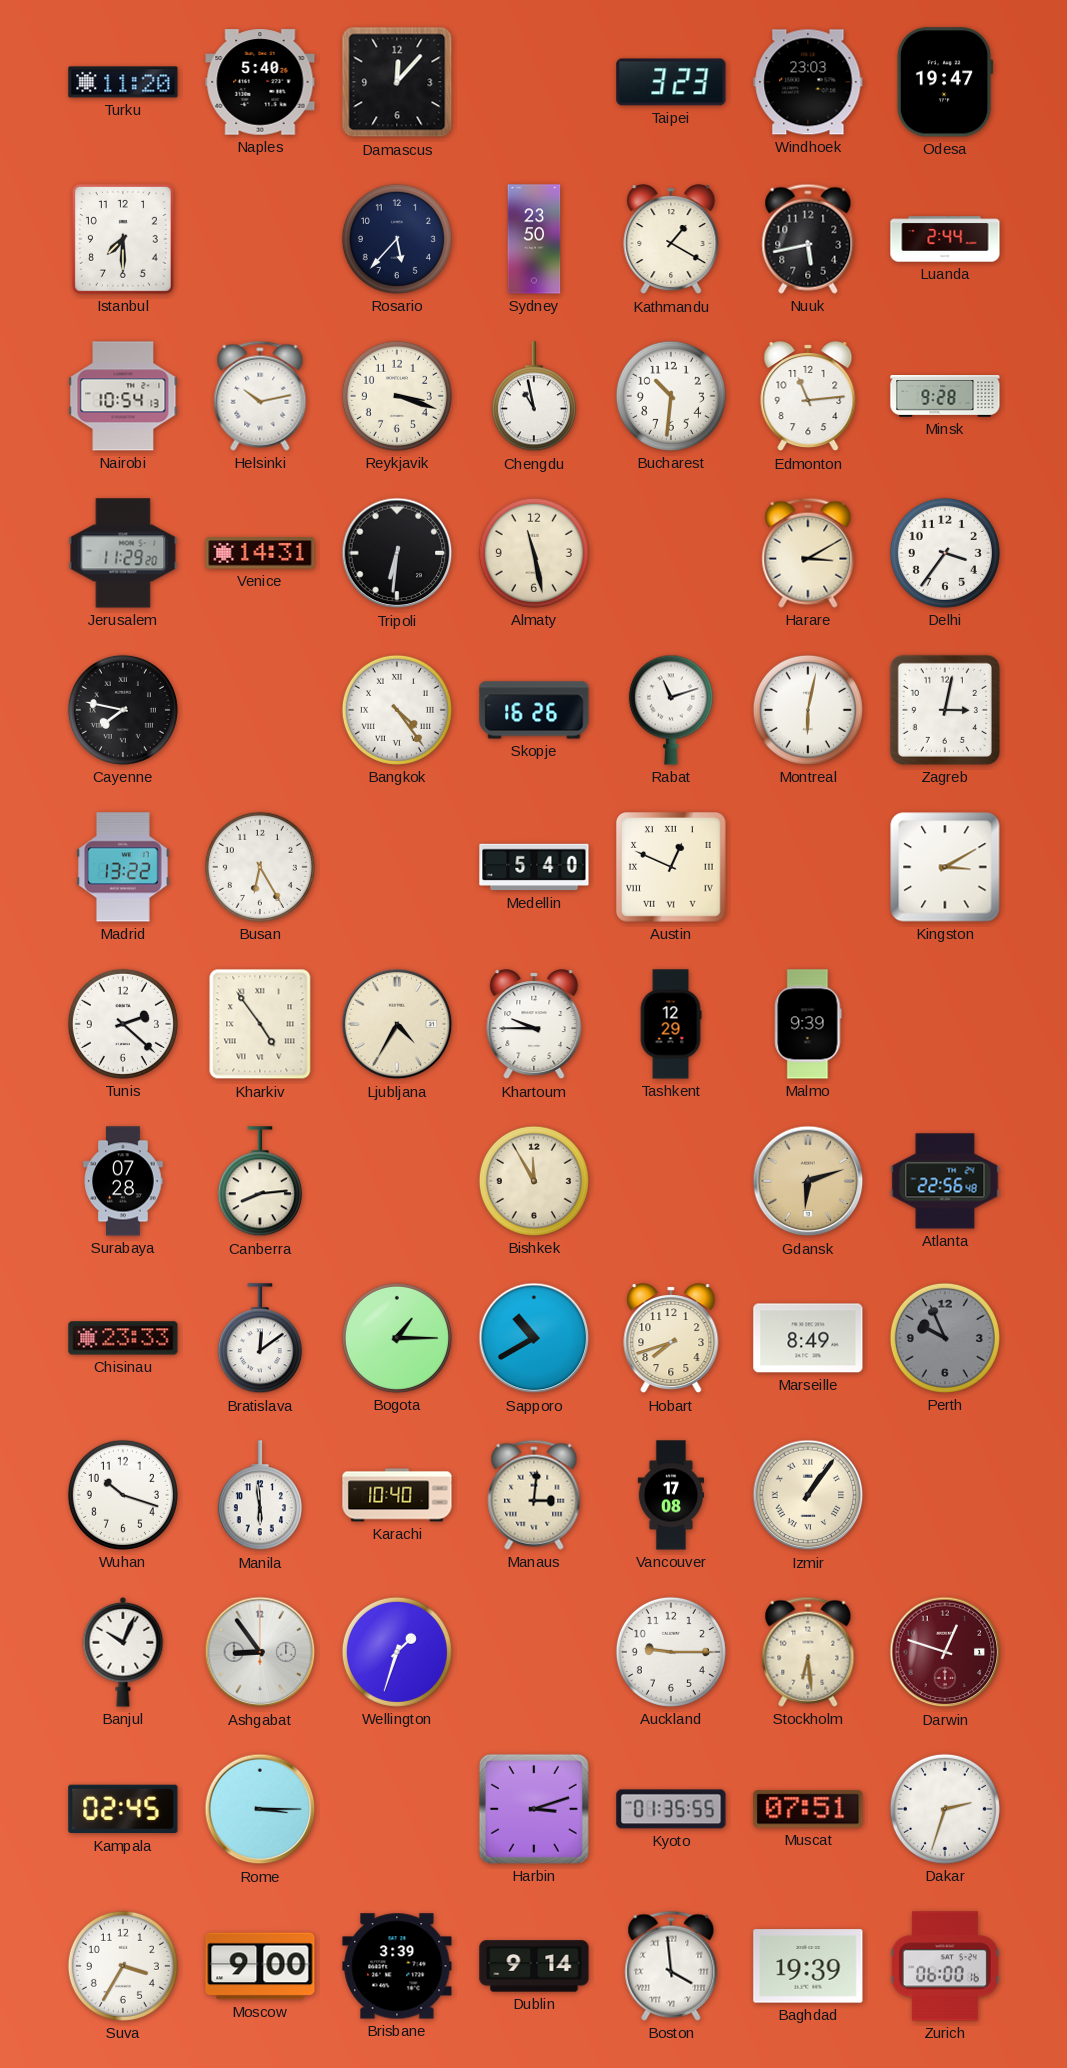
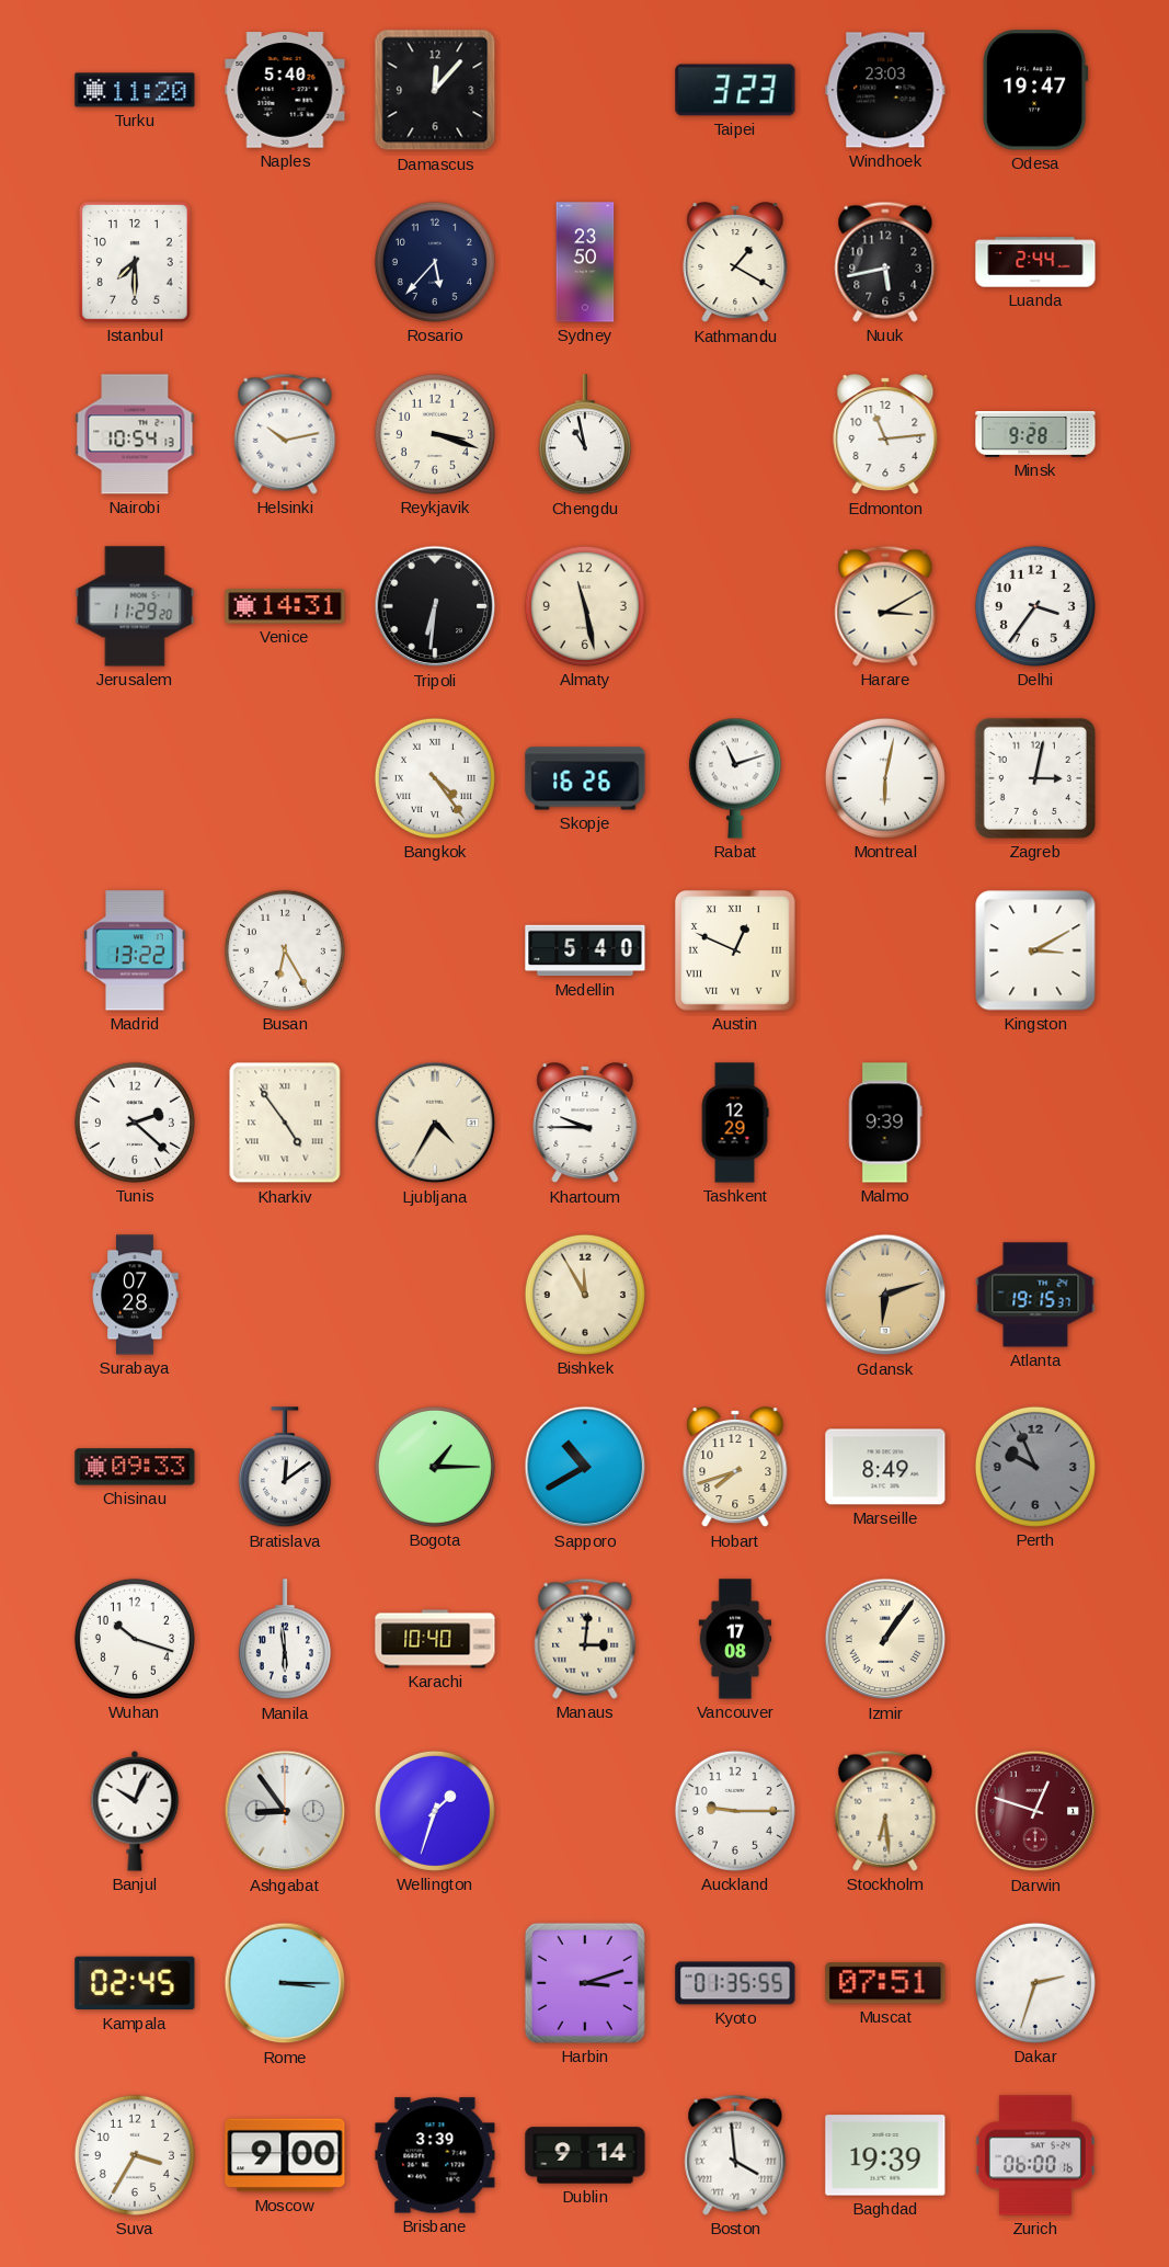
Bucharest: 10:31 -> none
Cayenne: 7:47 -> none
Canberra: 8:14 -> none
Atlanta: 22:56 -> 19:15
Chisinau: 23:33 -> 09:33
